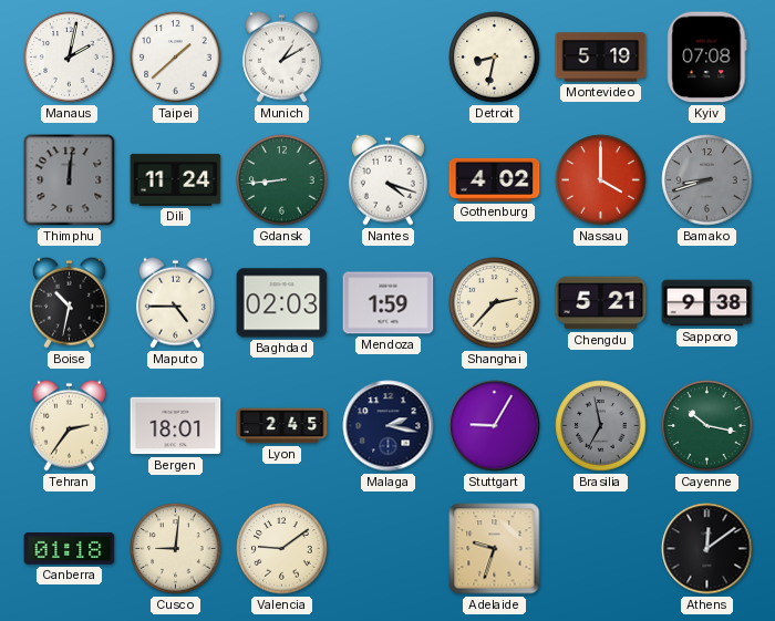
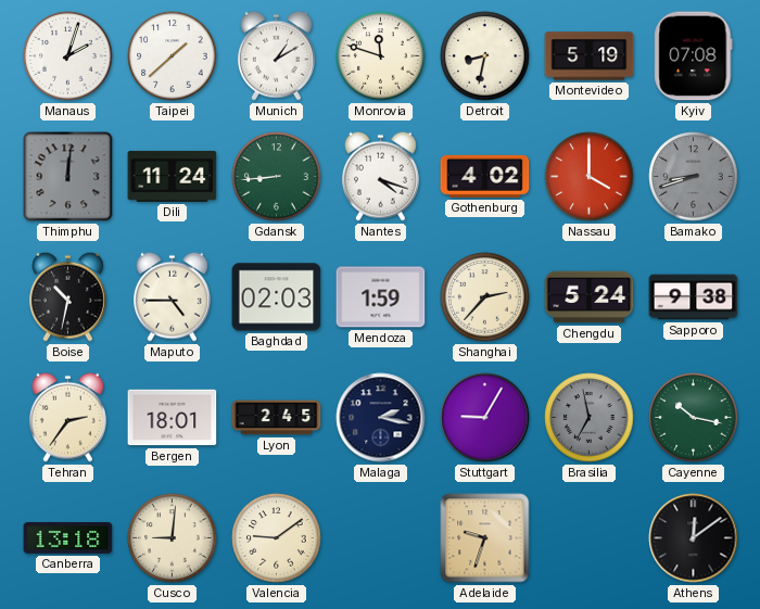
Manaus: 2:02 -> 2:03
Monrovia: none -> 11:48
Chengdu: 5:21 -> 5:24
Canberra: 01:18 -> 13:18
